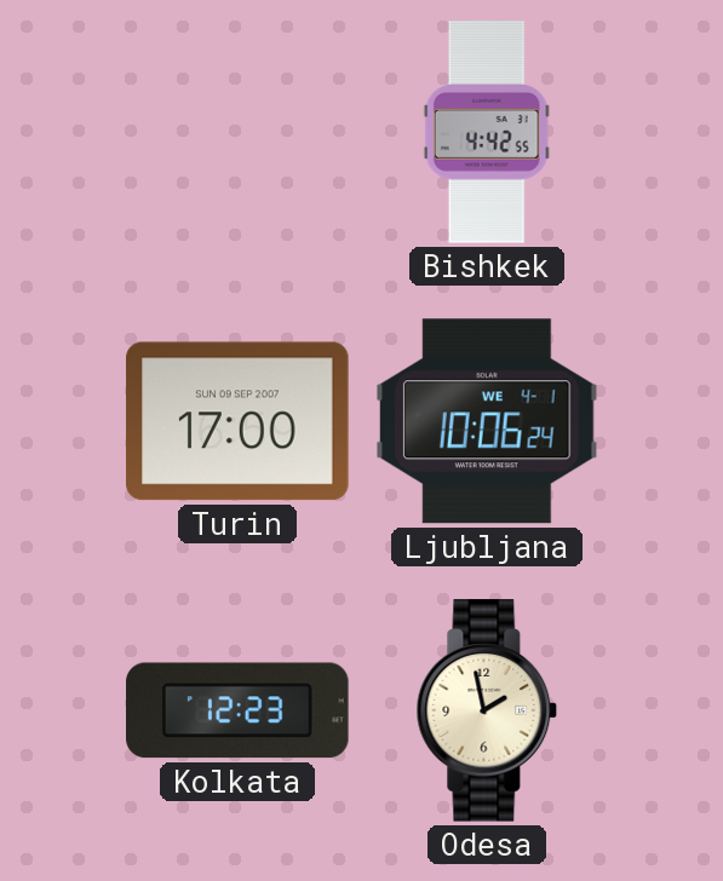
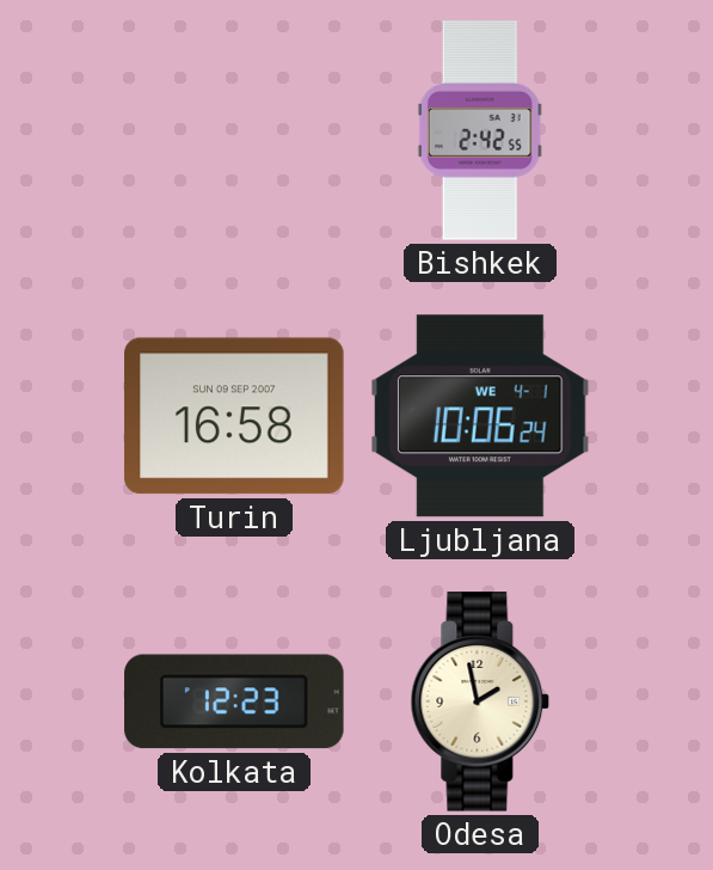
Bishkek: 4:42 -> 2:42
Turin: 17:00 -> 16:58
